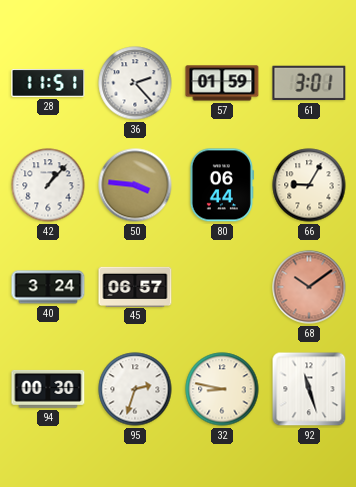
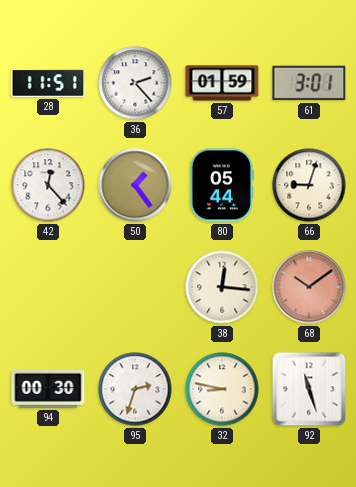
42: 1:07 -> 12:23
50: 3:46 -> 1:24
80: 06:44 -> 05:44
66: 9:05 -> 9:03
40: 3:24 -> none
45: 06:57 -> none
38: none -> 12:16
